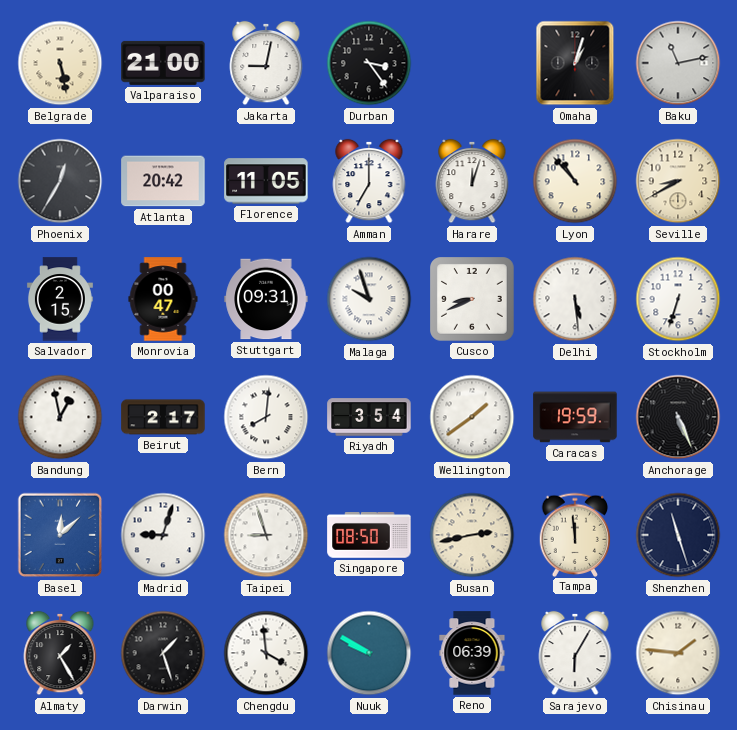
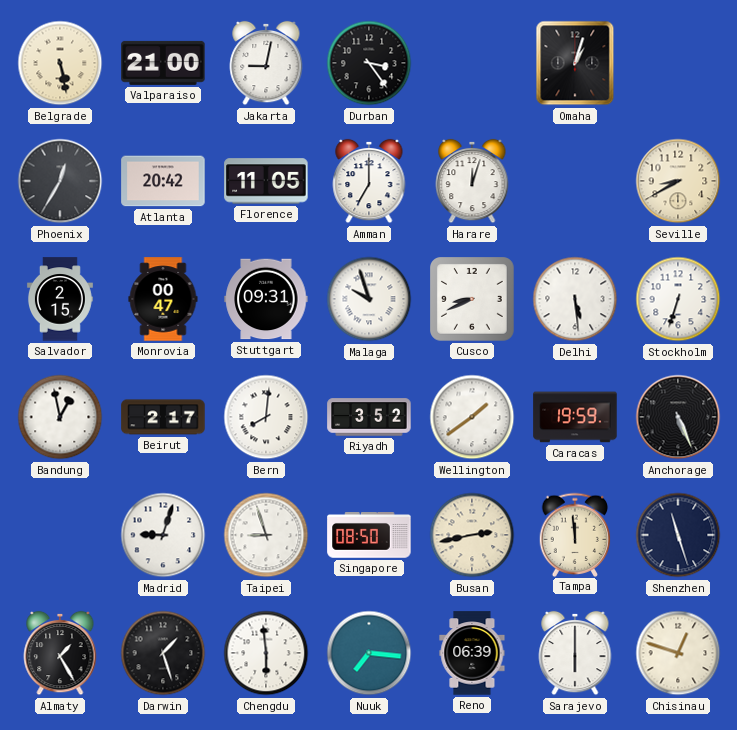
Baku: 11:13 -> none
Lyon: 10:53 -> none
Riyadh: 3:54 -> 3:52
Basel: 12:08 -> none
Chengdu: 3:59 -> 5:59
Nuuk: 9:50 -> 7:16
Sarajevo: 6:05 -> 6:00
Chisinau: 1:46 -> 12:48
